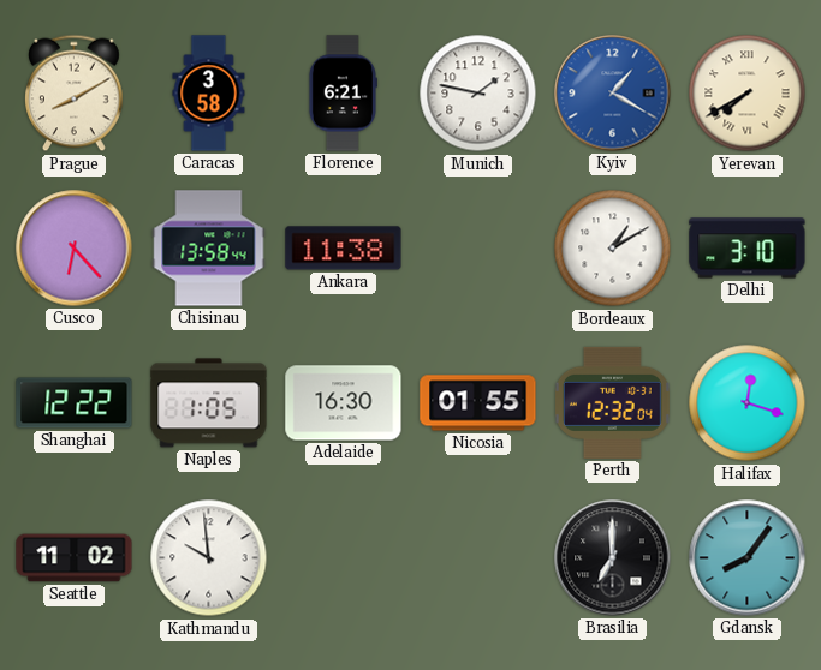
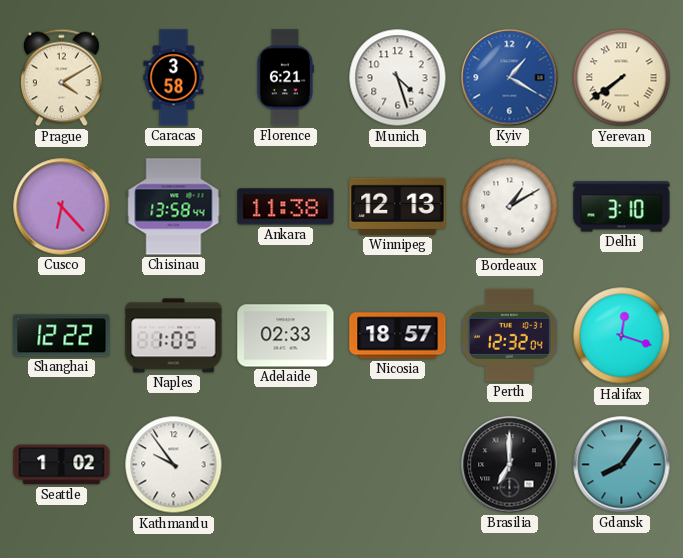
Prague: 8:10 -> 4:10
Munich: 1:47 -> 4:27
Yerevan: 7:40 -> 7:39
Winnipeg: none -> 12:13
Adelaide: 16:30 -> 02:33
Nicosia: 01:55 -> 18:57
Seattle: 11:02 -> 1:02
Kathmandu: 9:59 -> 9:54
